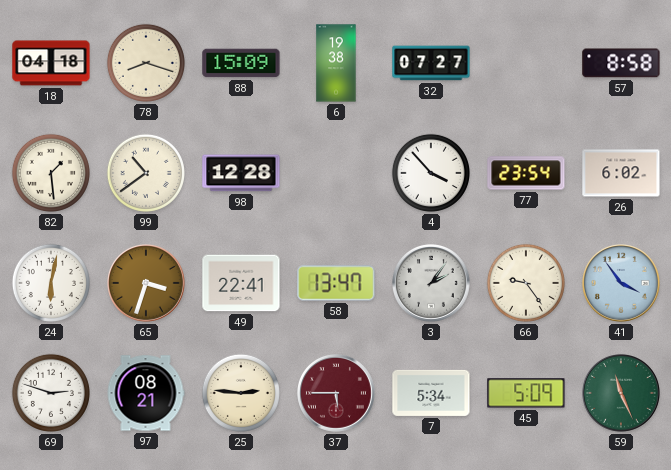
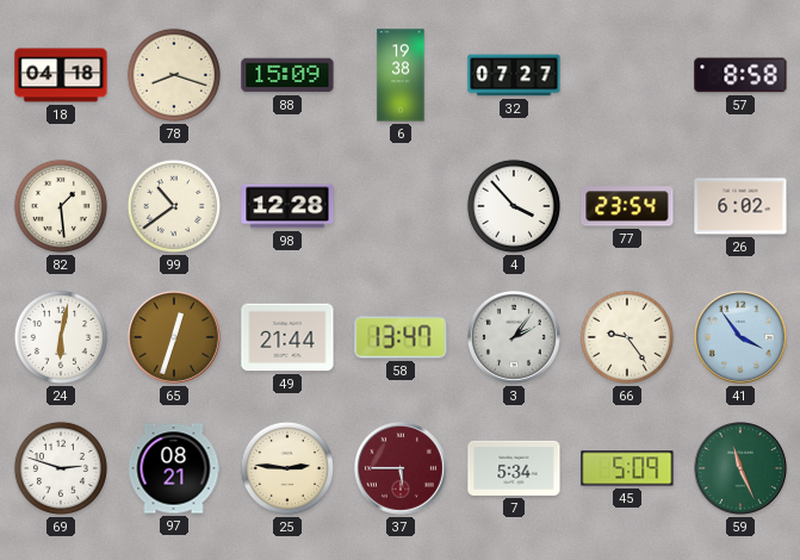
65: 3:33 -> 12:33
49: 22:41 -> 21:44
